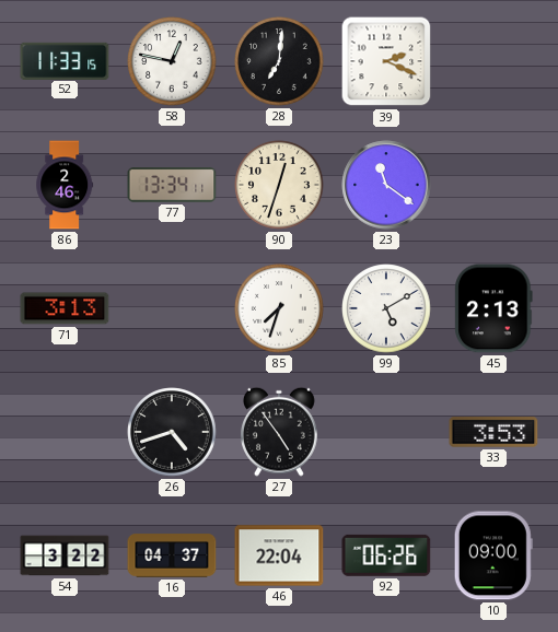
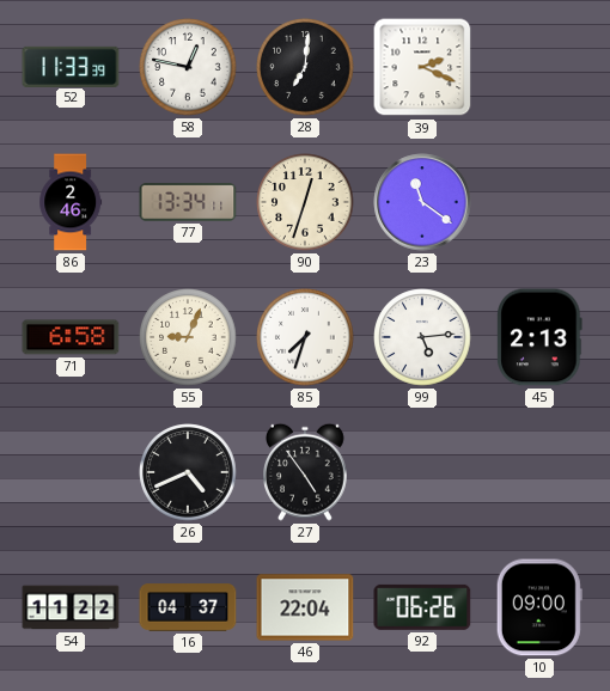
52: 11:33:15 -> 11:33:39
71: 3:13 -> 6:58
55: none -> 9:04
99: 5:10 -> 5:14
26: 4:42 -> 4:41
33: 3:53 -> none
54: 3:22 -> 11:22
